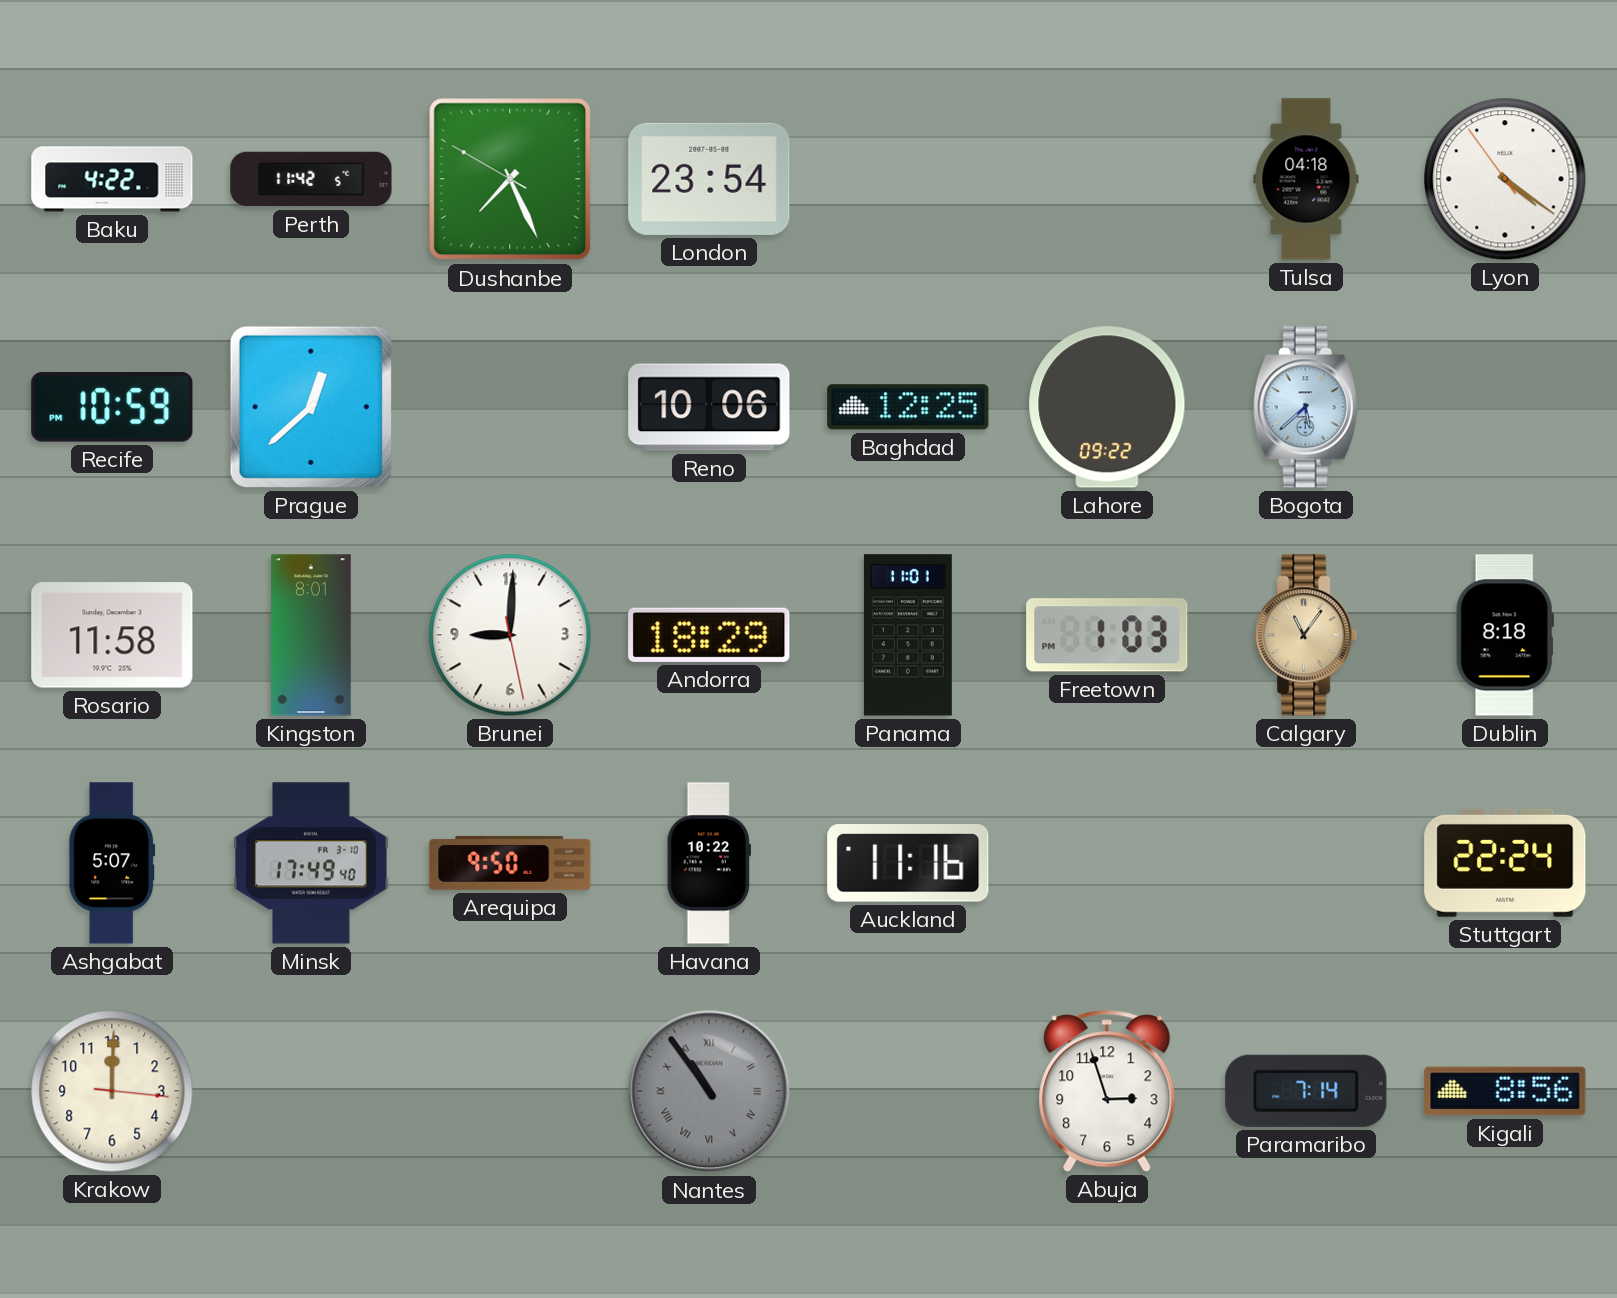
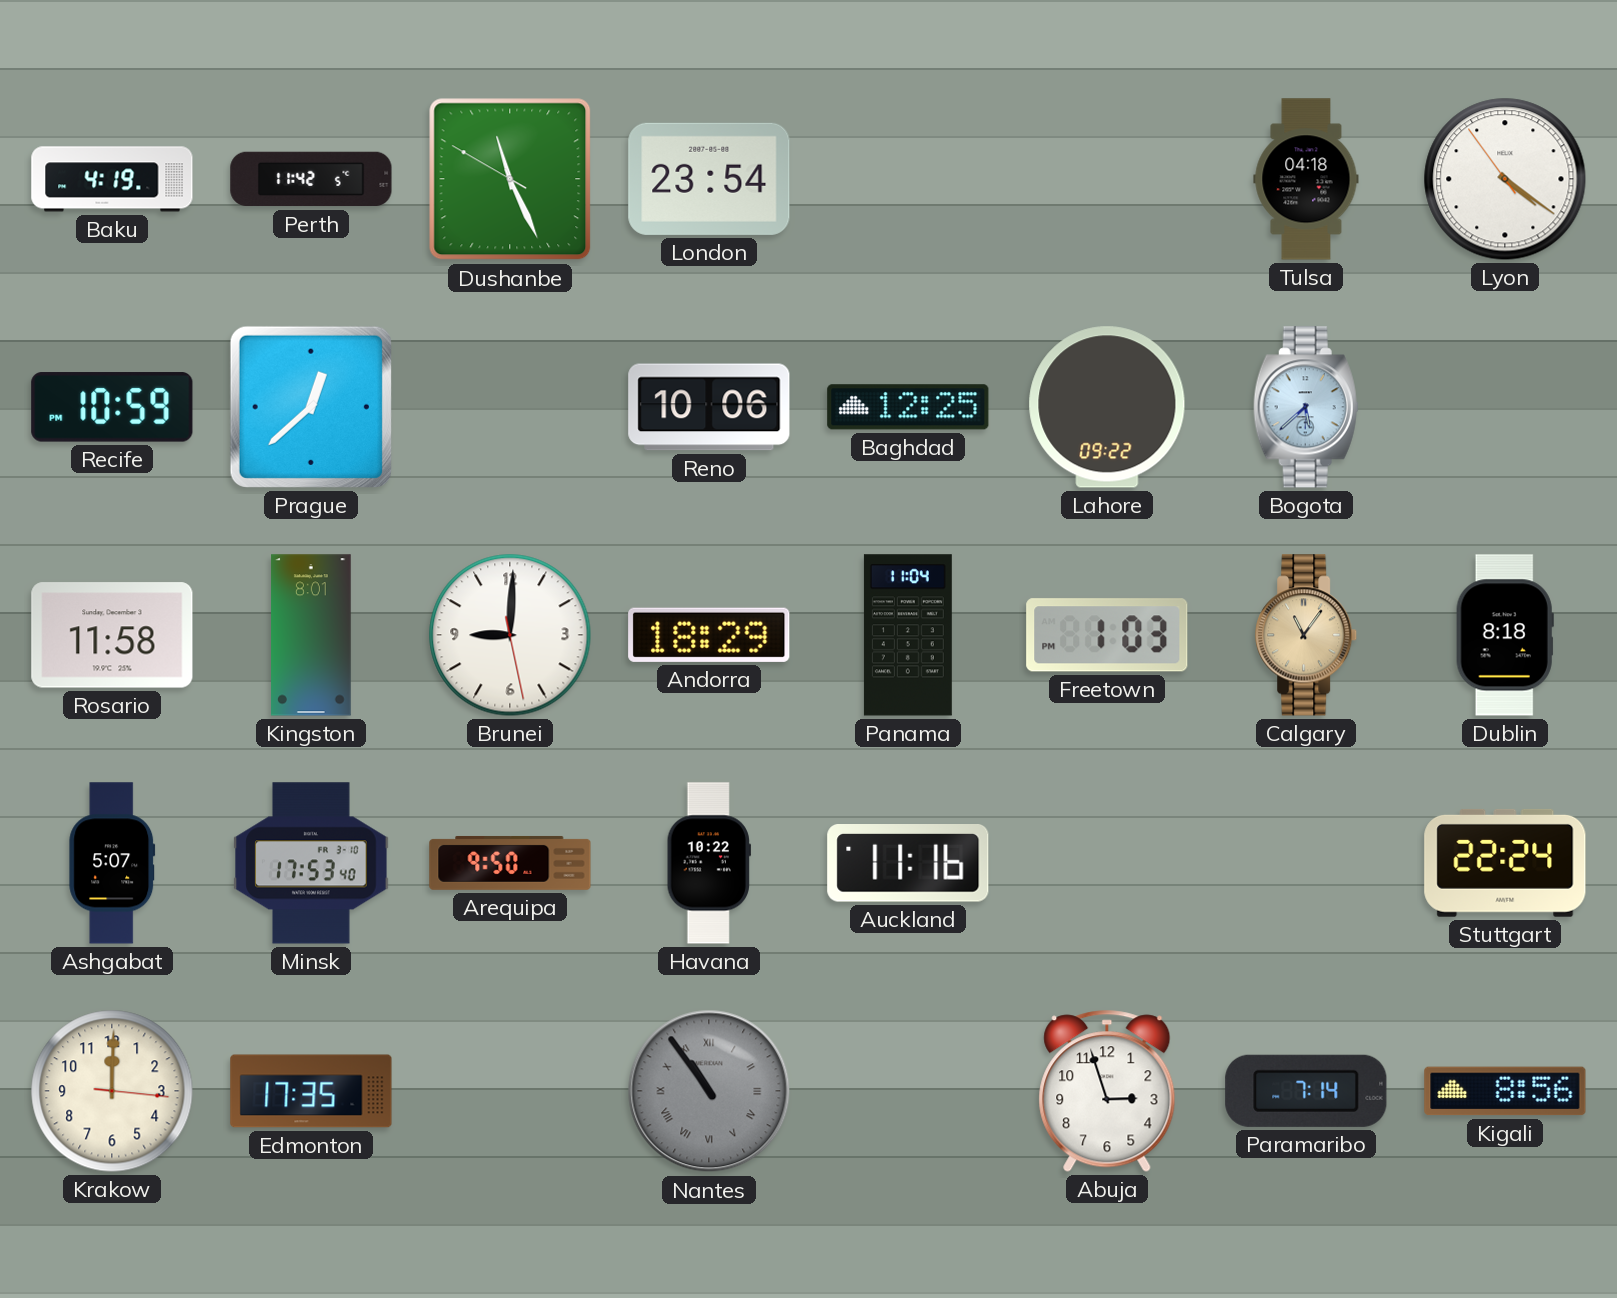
Baku: 4:22 -> 4:19
Dushanbe: 7:25 -> 11:25
Panama: 11:01 -> 11:04
Minsk: 17:49 -> 17:53
Edmonton: none -> 17:35
